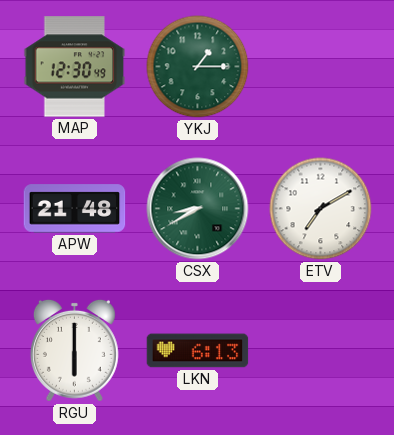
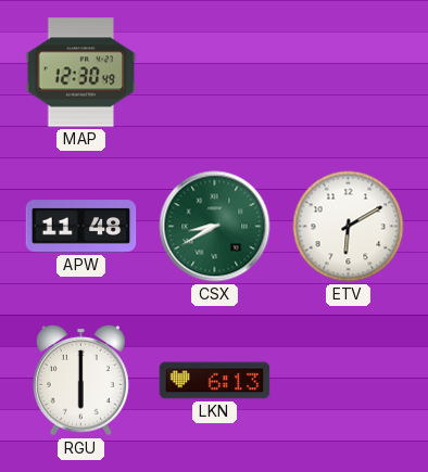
YKJ: 1:15 -> none
APW: 21:48 -> 11:48
ETV: 7:10 -> 6:10
